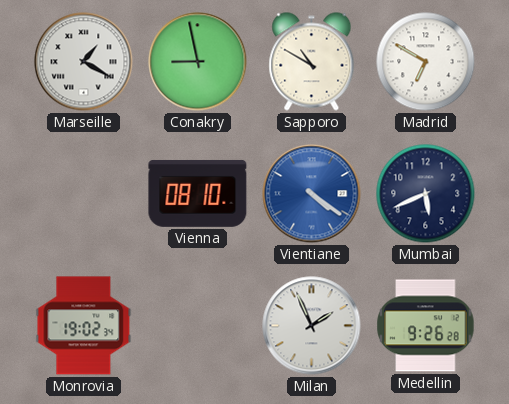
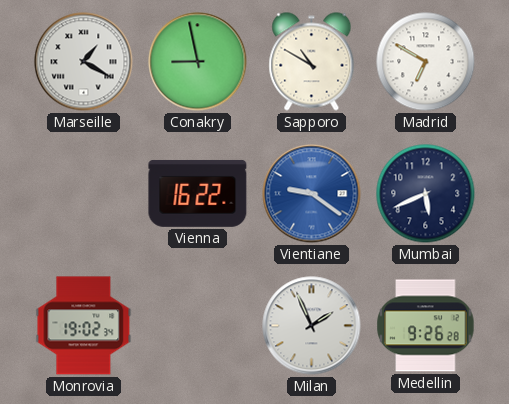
Vienna: 08:10 -> 16:22
Vientiane: 4:21 -> 9:21
